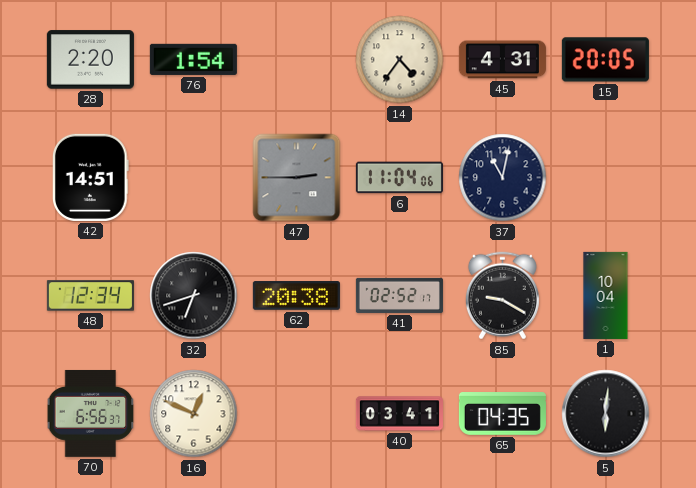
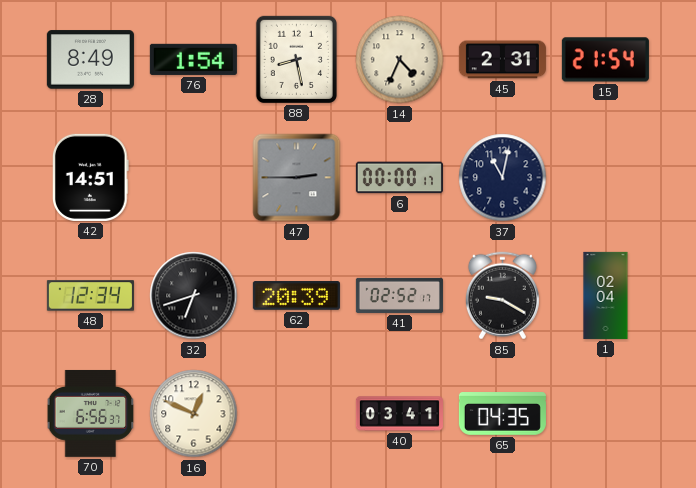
28: 2:20 -> 8:49
88: none -> 8:28
14: 4:36 -> 4:34
45: 4:31 -> 2:31
15: 20:05 -> 21:54
6: 11:04 -> 00:00
62: 20:38 -> 20:39
1: 10:04 -> 02:04
5: 6:01 -> none
